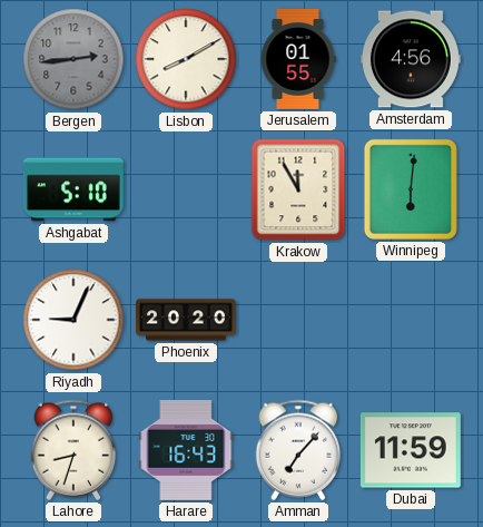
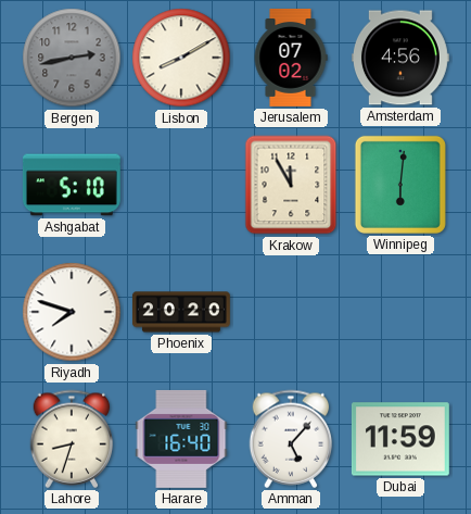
Bergen: 2:44 -> 2:43
Jerusalem: 01:55 -> 07:02
Riyadh: 9:04 -> 7:48
Harare: 16:43 -> 16:40
Amman: 7:07 -> 5:07
